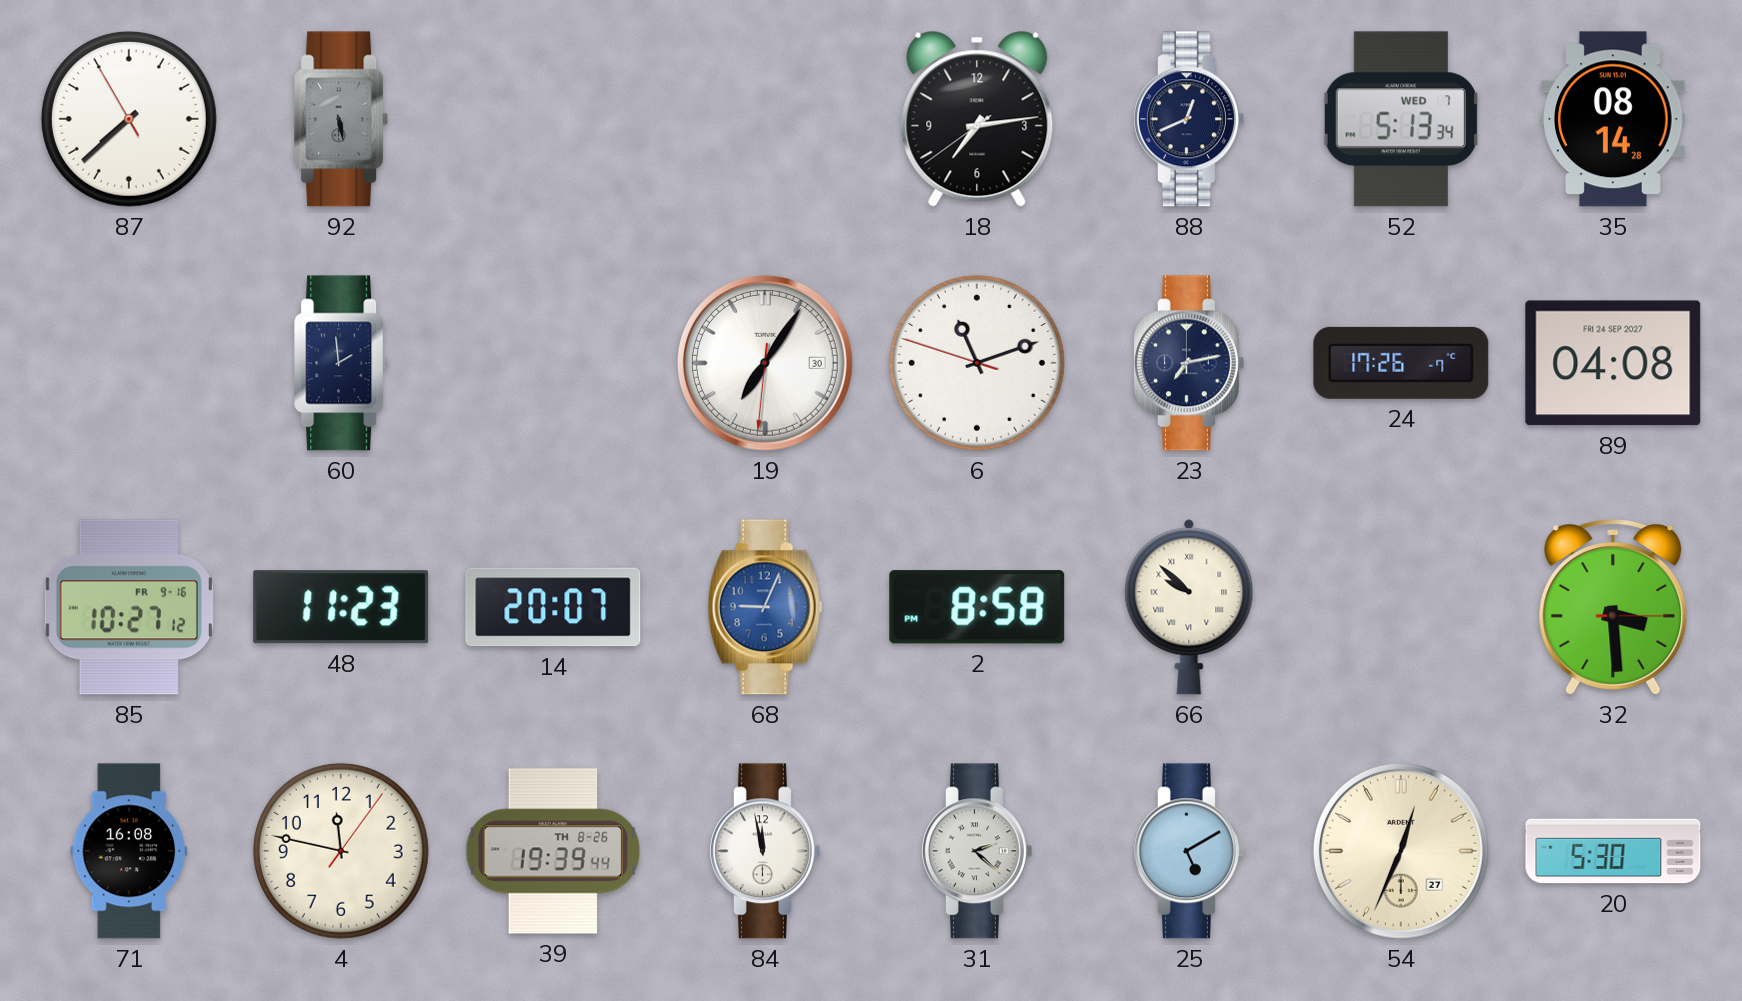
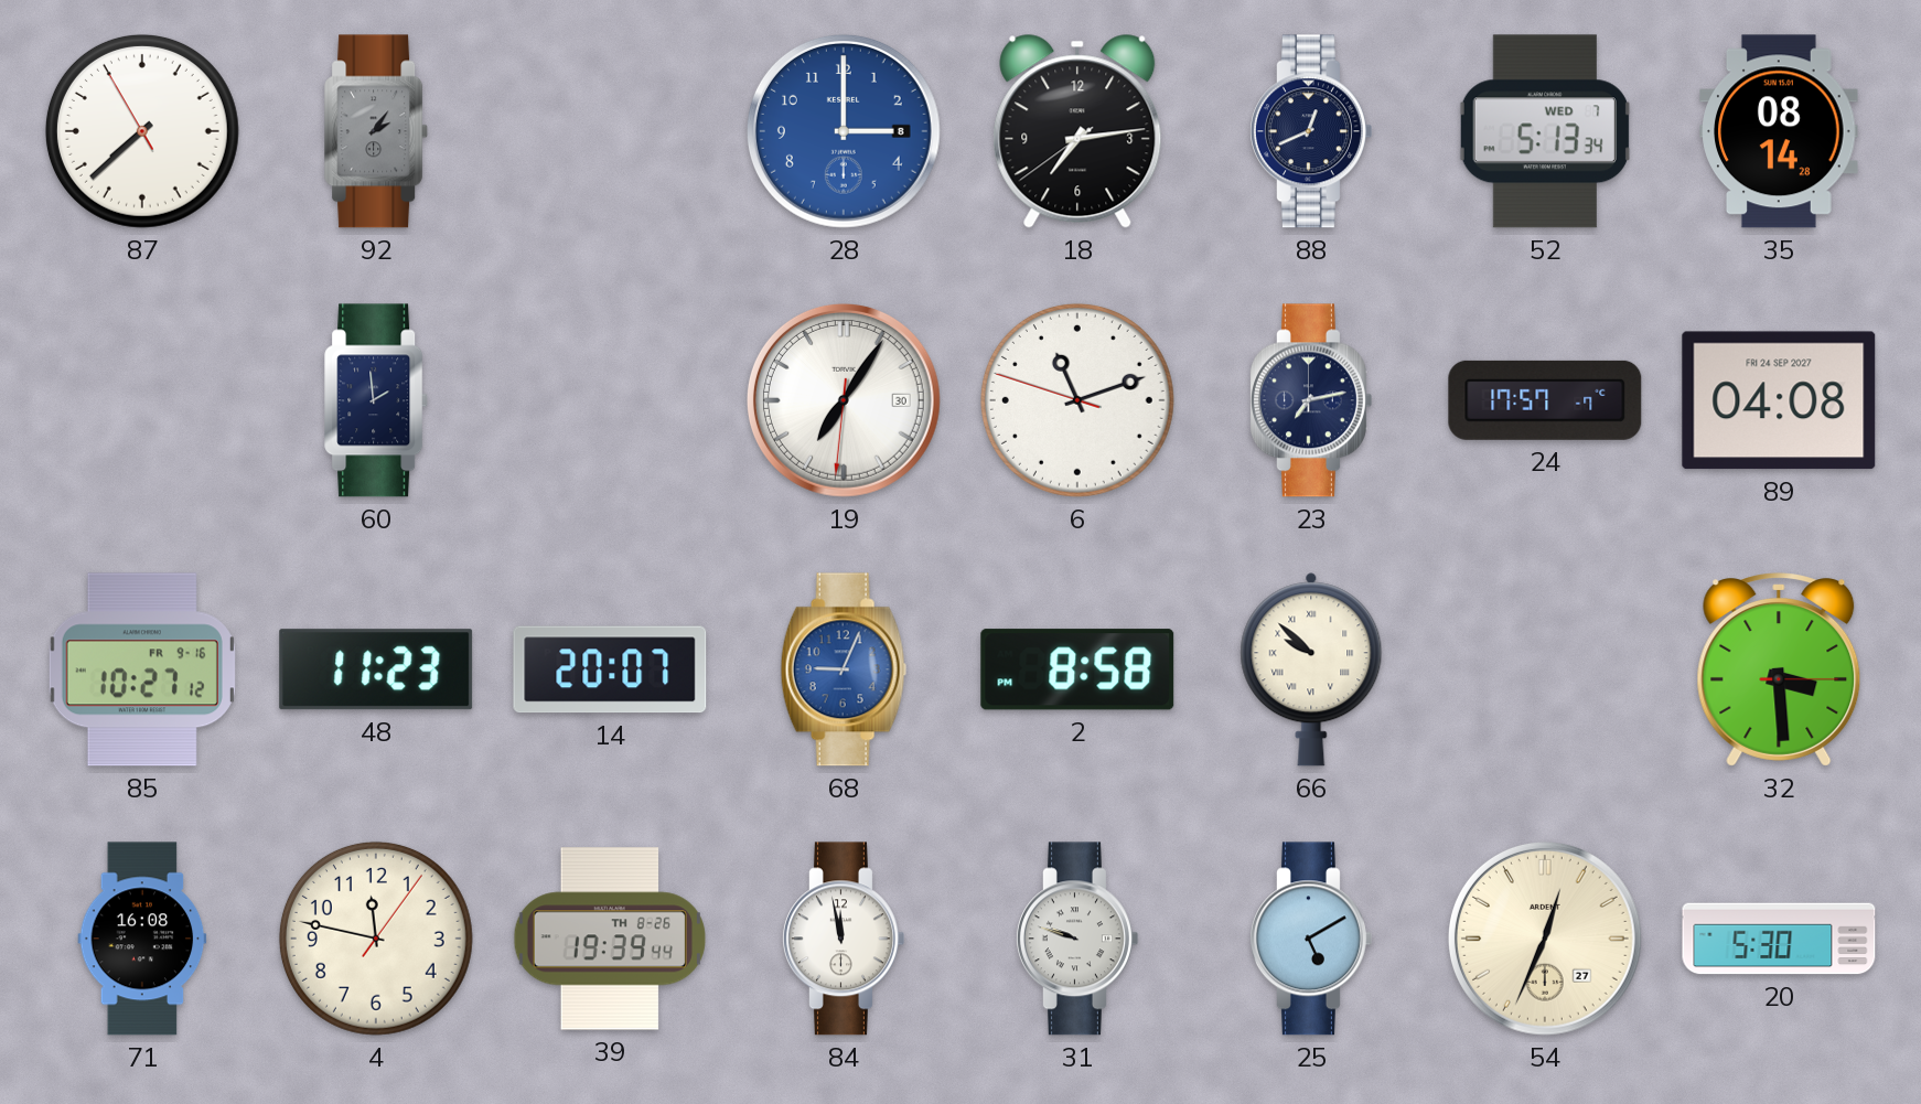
92: 5:28 -> 2:06
28: none -> 3:00
24: 17:26 -> 17:57
31: 2:22 -> 9:48
